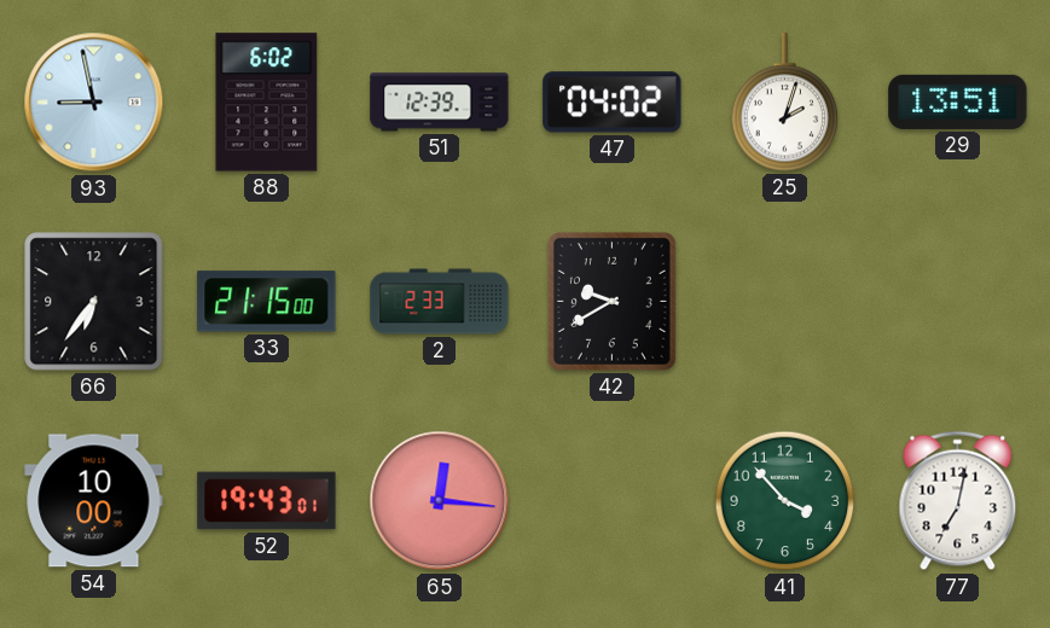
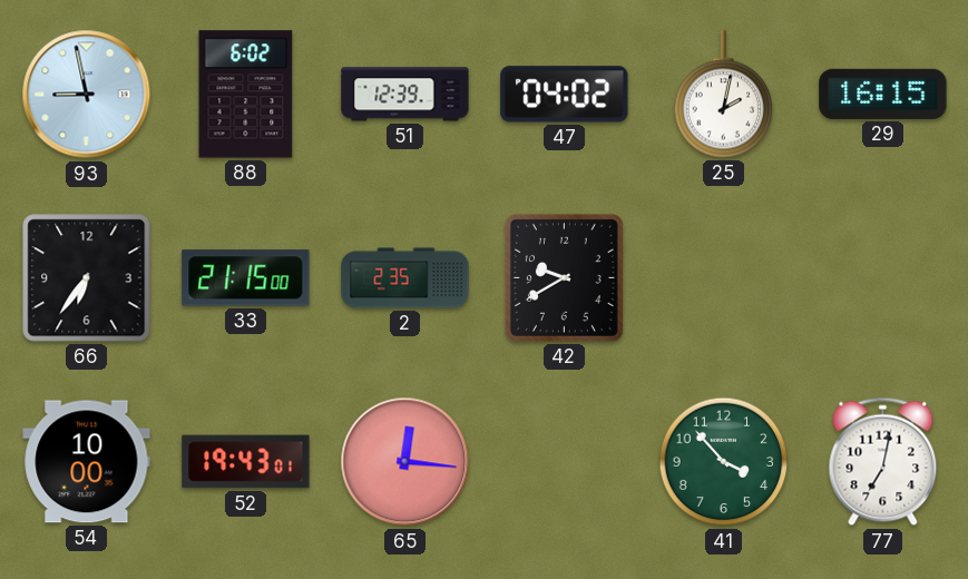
25: 2:03 -> 2:02
29: 13:51 -> 16:15
2: 2:33 -> 2:35
